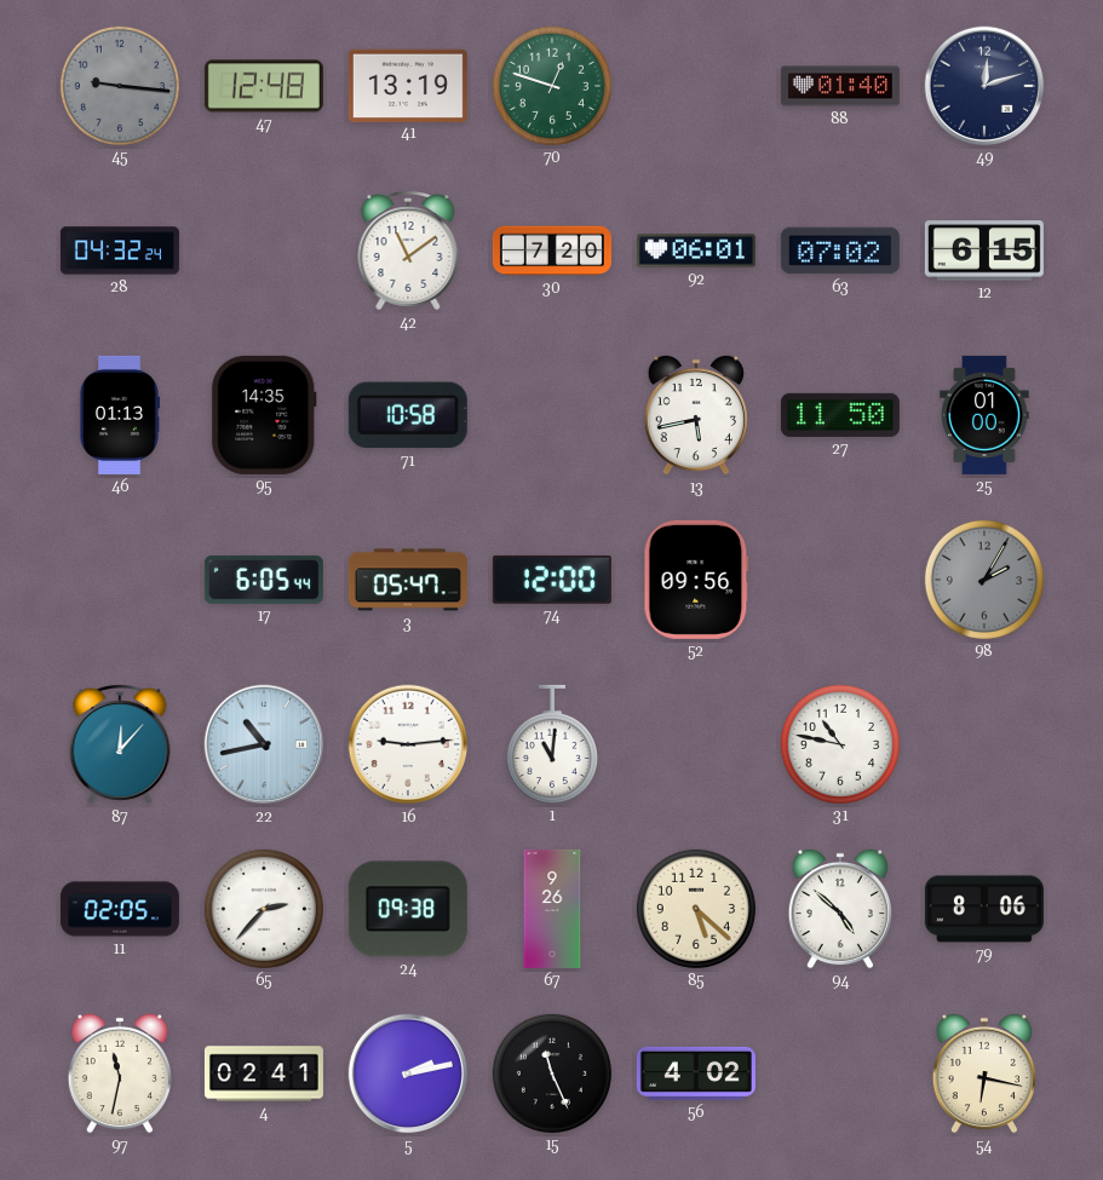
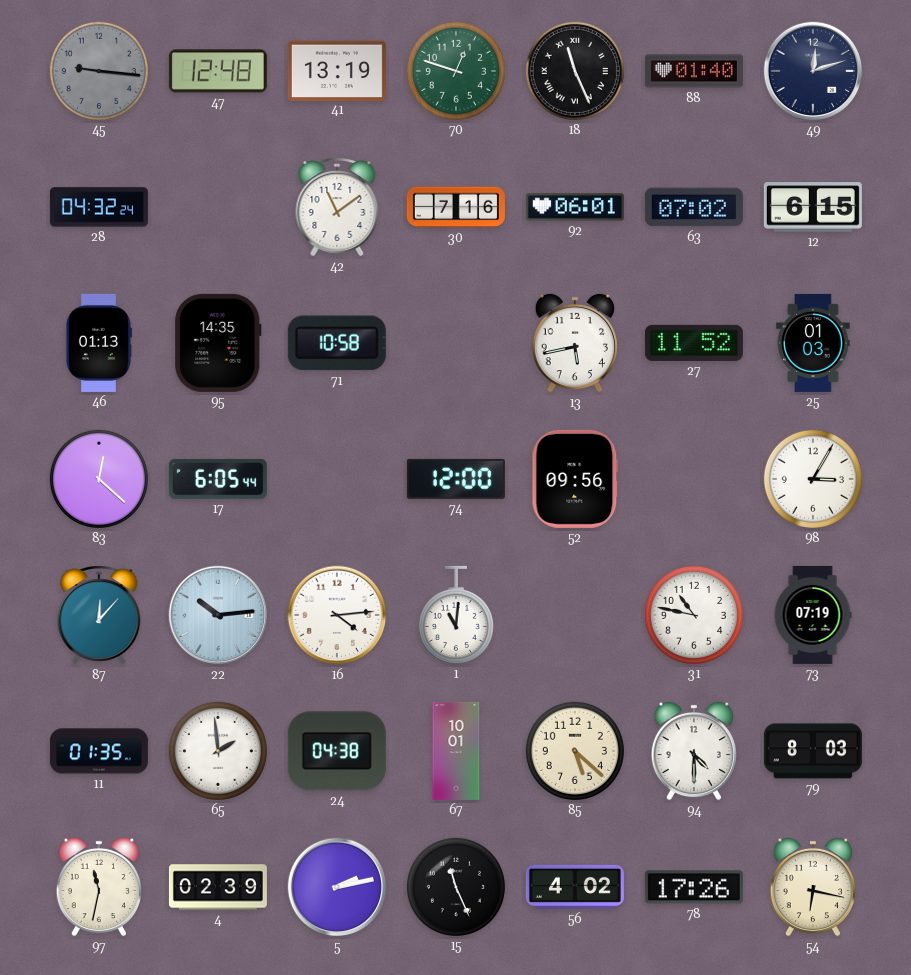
18: none -> 11:26
30: 7:20 -> 7:16
27: 11:50 -> 11:52
25: 01:00 -> 01:03
83: none -> 12:22
3: 05:47 -> none
98: 2:05 -> 3:05
98 dial: grey -> white
22: 10:43 -> 10:14
16: 9:14 -> 4:14
73: none -> 07:19
11: 02:05 -> 01:35
65: 2:37 -> 1:59
24: 09:38 -> 04:38
67: 9:26 -> 10:01
94: 4:52 -> 4:30
79: 8:06 -> 8:03
4: 02:41 -> 02:39
78: none -> 17:26
